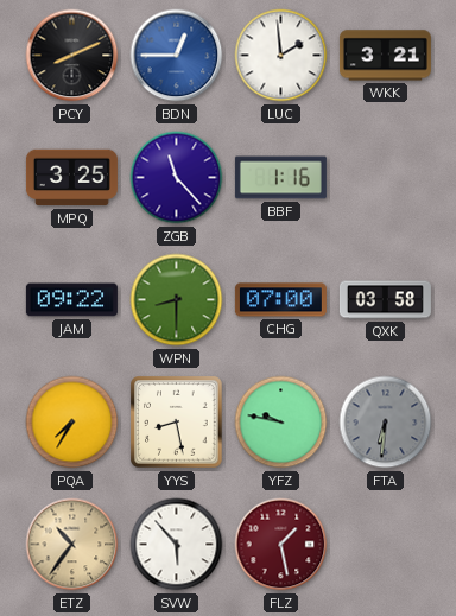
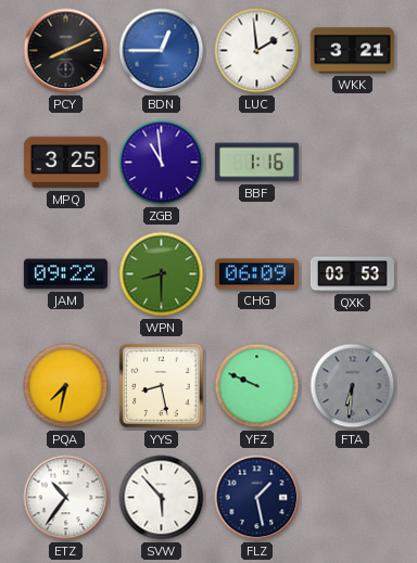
ZGB: 11:23 -> 10:59
CHG: 07:00 -> 06:09
QXK: 03:58 -> 03:53
PQA: 7:35 -> 7:32
YFZ: 9:47 -> 9:49
ETZ dial: champagne -> white
FLZ dial: burgundy -> navy
